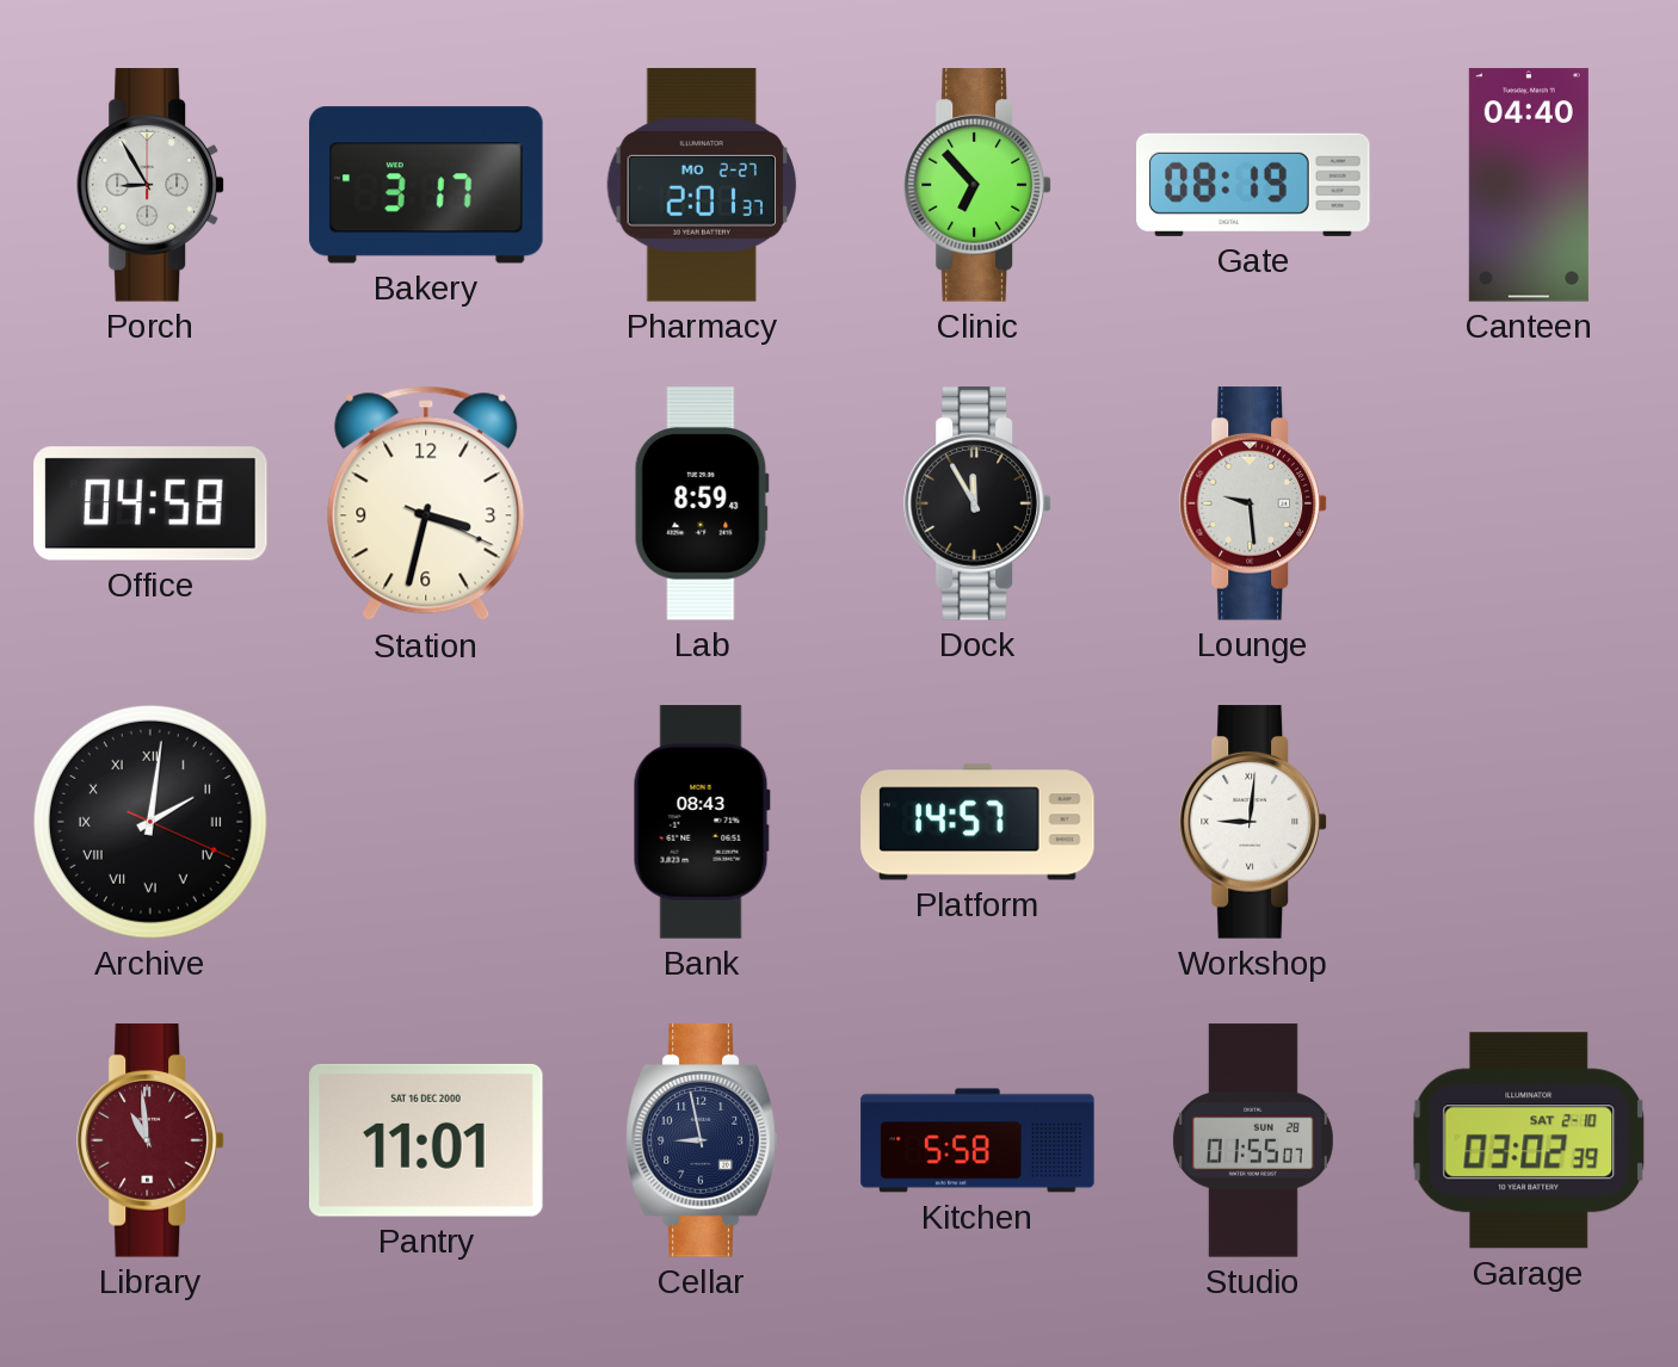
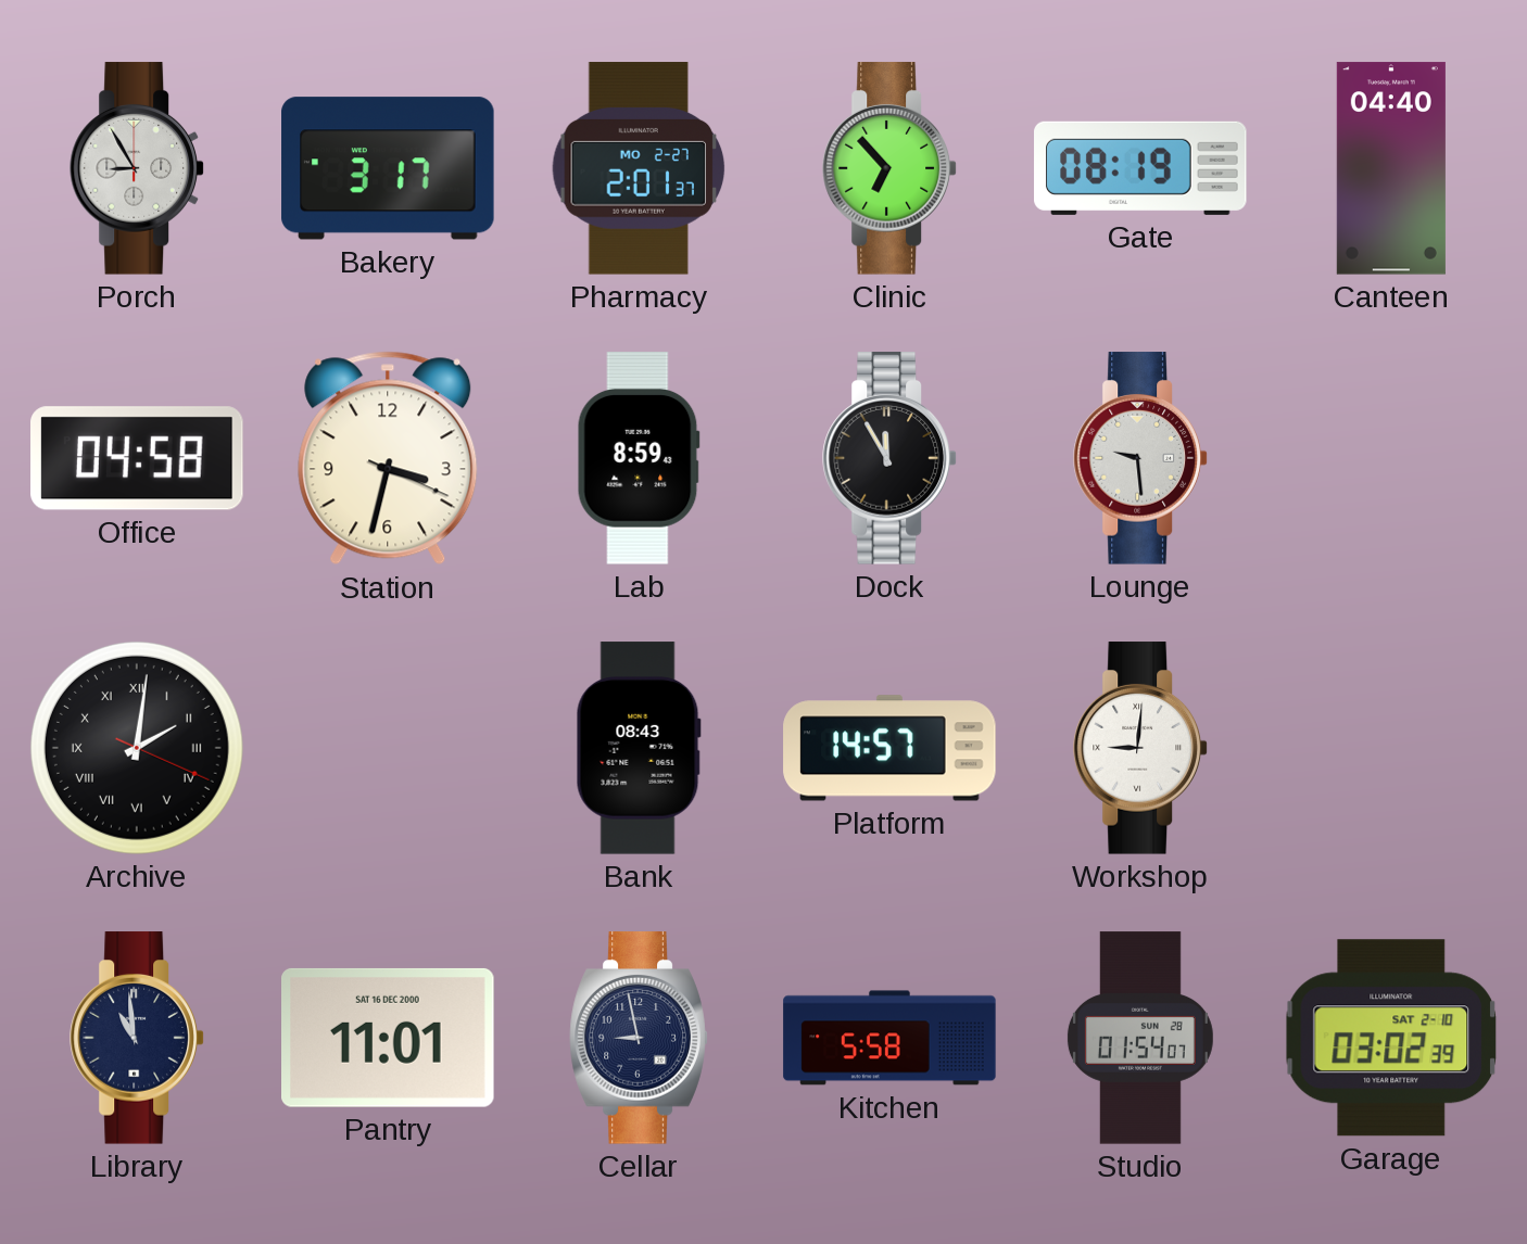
Library dial: burgundy -> navy
Studio: 01:55 -> 01:54
